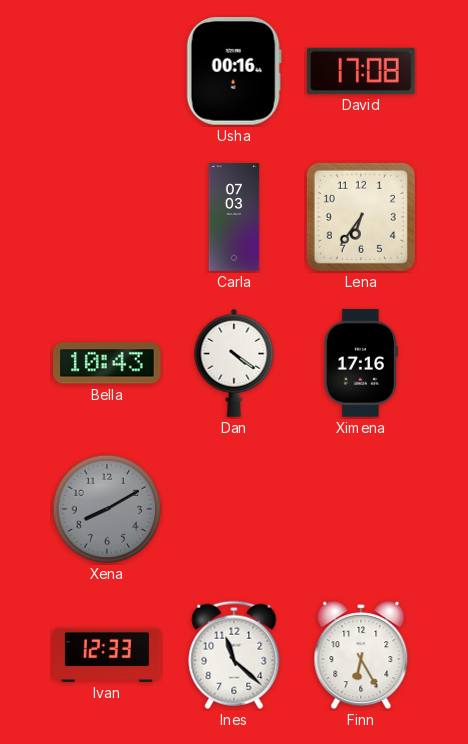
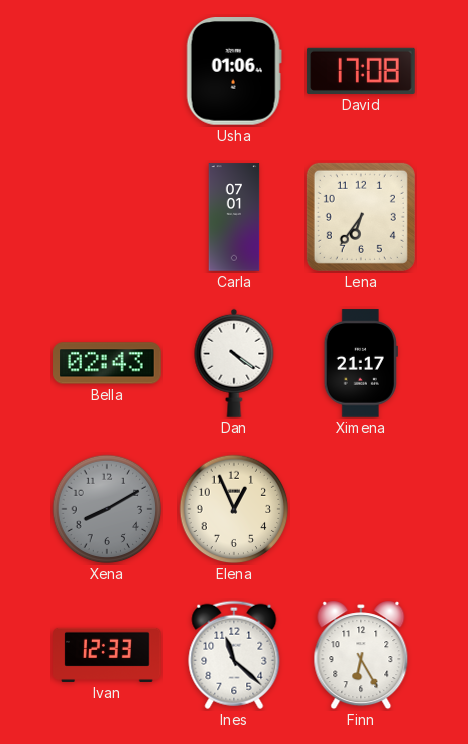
Usha: 00:16 -> 01:06
Carla: 07:03 -> 07:01
Bella: 10:43 -> 02:43
Ximena: 17:16 -> 21:17
Elena: none -> 12:56
